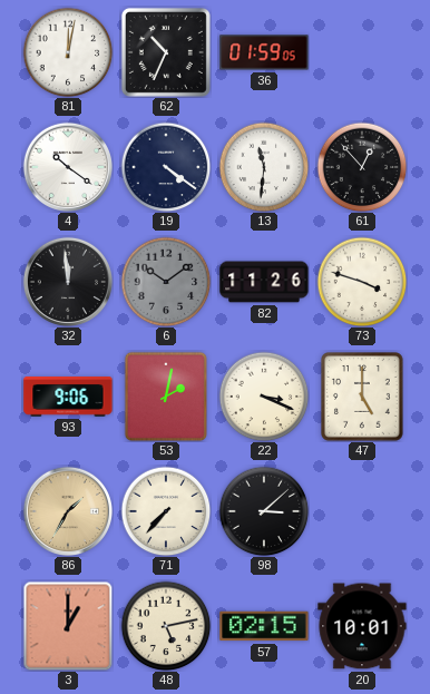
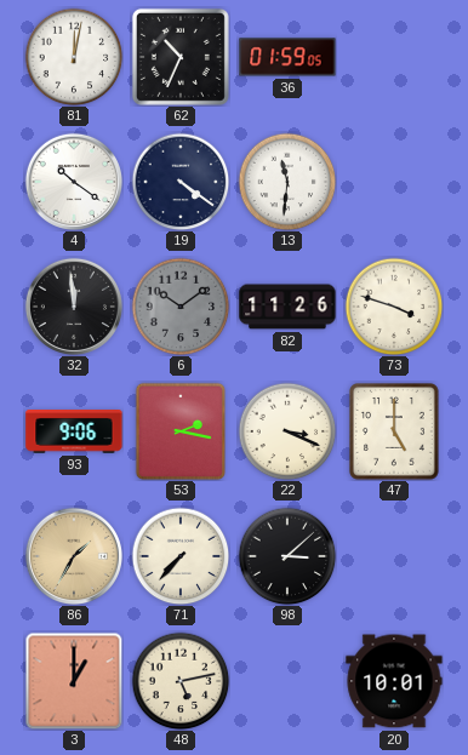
61: 12:53 -> none
53: 2:02 -> 2:17
57: 02:15 -> none
